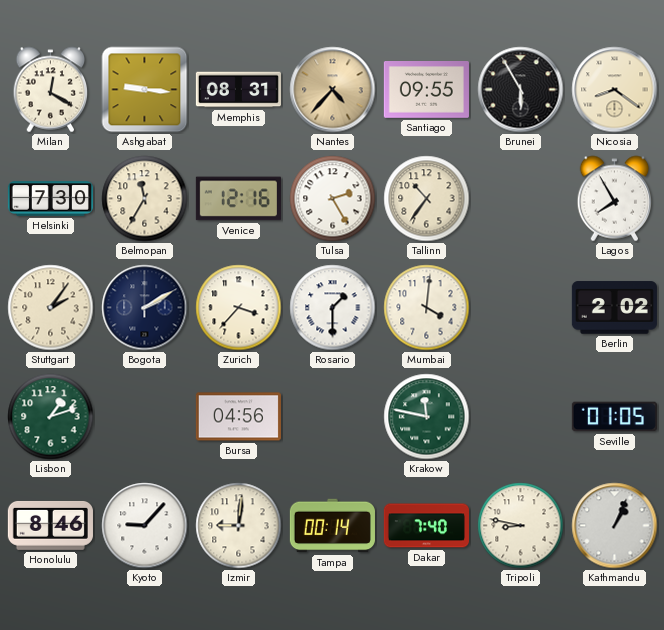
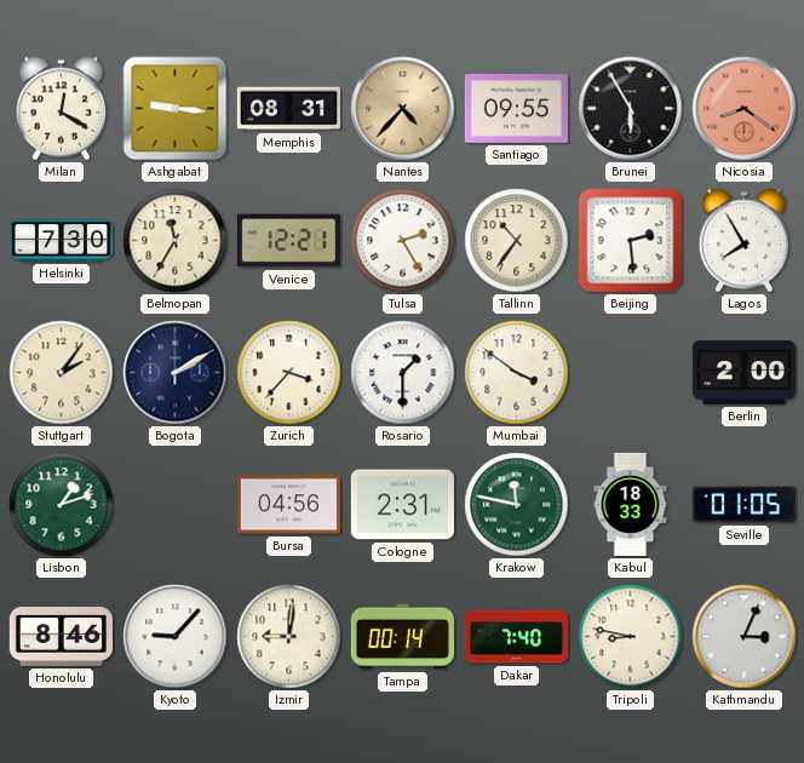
Nicosia dial: cream -> salmon
Venice: 12:16 -> 12:21
Beijing: none -> 2:29
Mumbai: 4:01 -> 3:51
Berlin: 2:02 -> 2:00
Cologne: none -> 2:31
Kabul: none -> 18:33
Kathmandu: 1:04 -> 3:04
